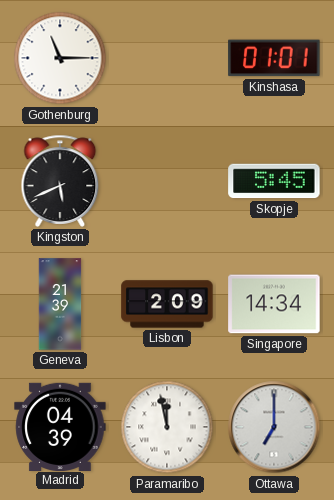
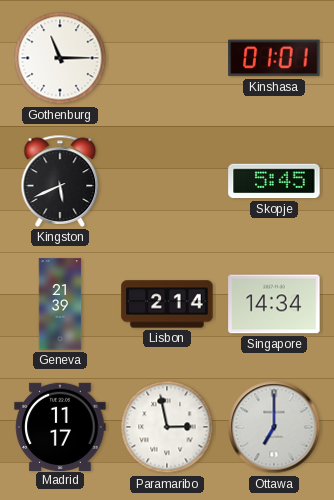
Lisbon: 2:09 -> 2:14
Madrid: 04:39 -> 11:17
Paramaribo: 11:58 -> 2:58
